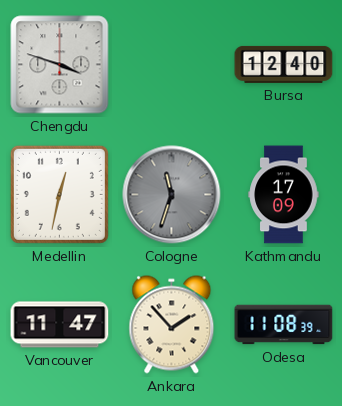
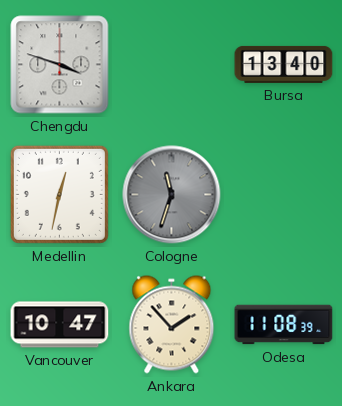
Bursa: 12:40 -> 13:40
Kathmandu: 17:09 -> none
Vancouver: 11:47 -> 10:47
